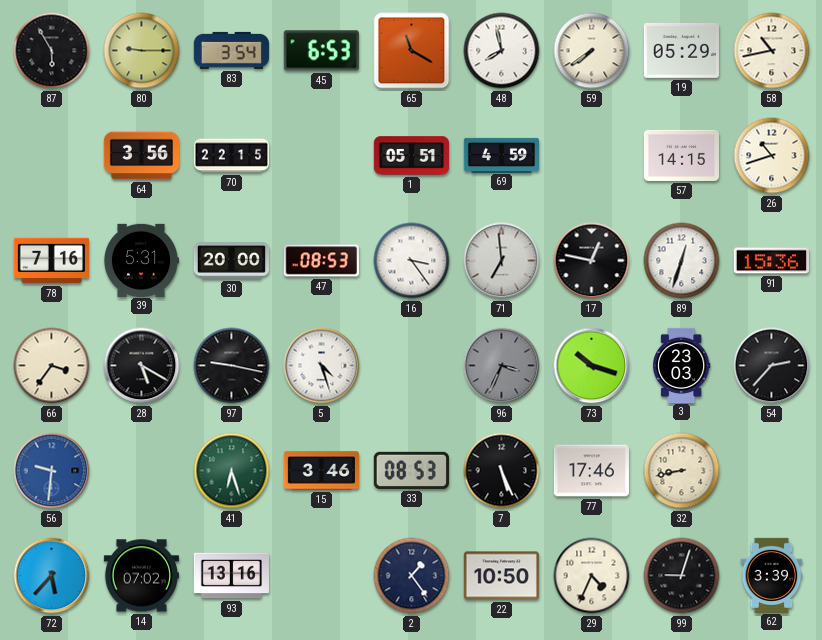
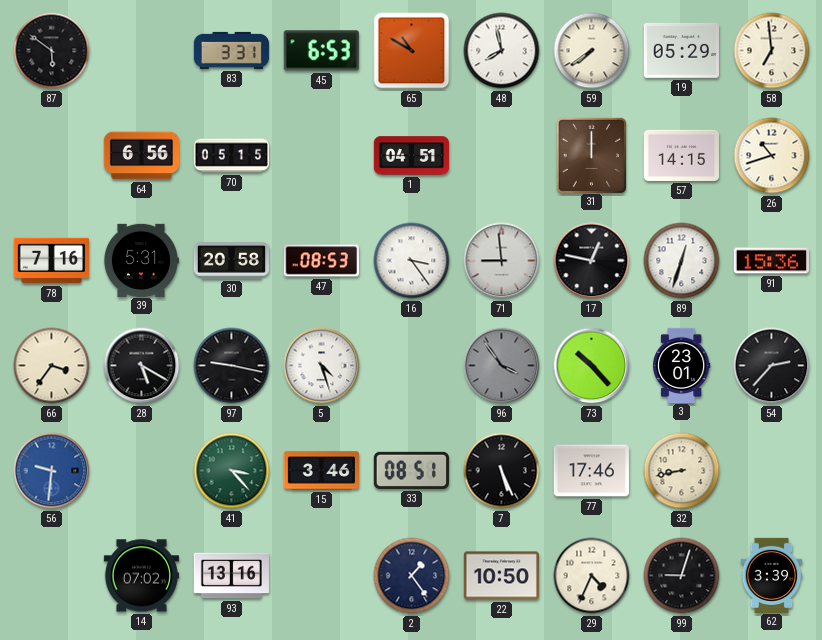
87: 5:55 -> 5:51
80: 9:15 -> none
83: 3:54 -> 3:31
65: 11:20 -> 10:50
58: 10:43 -> 6:59
64: 3:56 -> 6:56
70: 22:15 -> 05:15
1: 05:51 -> 04:51
69: 4:59 -> none
31: none -> 12:00
30: 20:00 -> 20:58
71: 6:59 -> 8:59
96: 3:34 -> 3:54
73: 10:18 -> 10:23
3: 23:03 -> 23:01
41: 6:27 -> 3:23
33: 08:53 -> 08:51
72: 5:37 -> none
